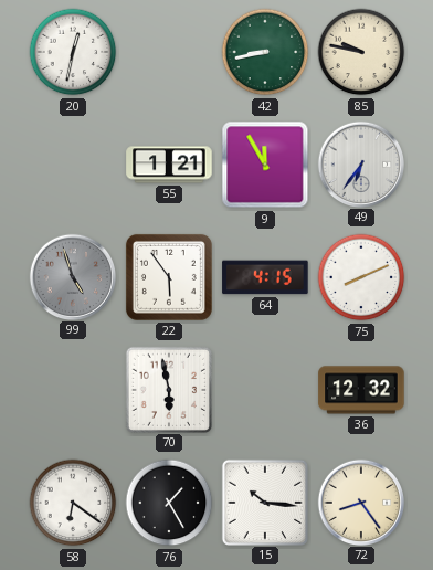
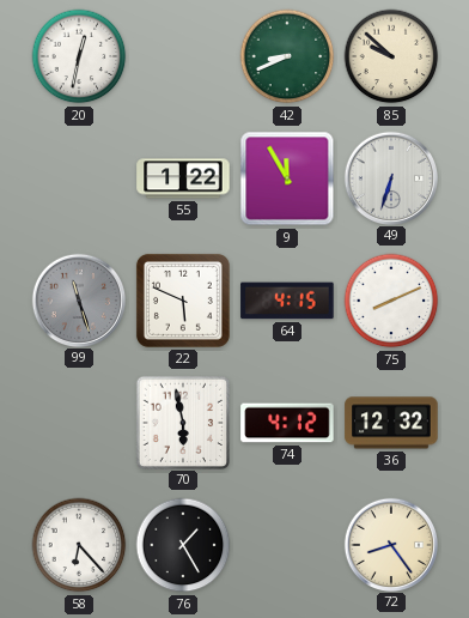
42: 8:43 -> 8:41
85: 9:47 -> 9:52
55: 1:21 -> 1:22
49: 6:36 -> 6:33
99: 4:57 -> 11:27
22: 5:54 -> 5:49
74: none -> 4:12
58: 6:21 -> 6:23
15: 10:16 -> none
